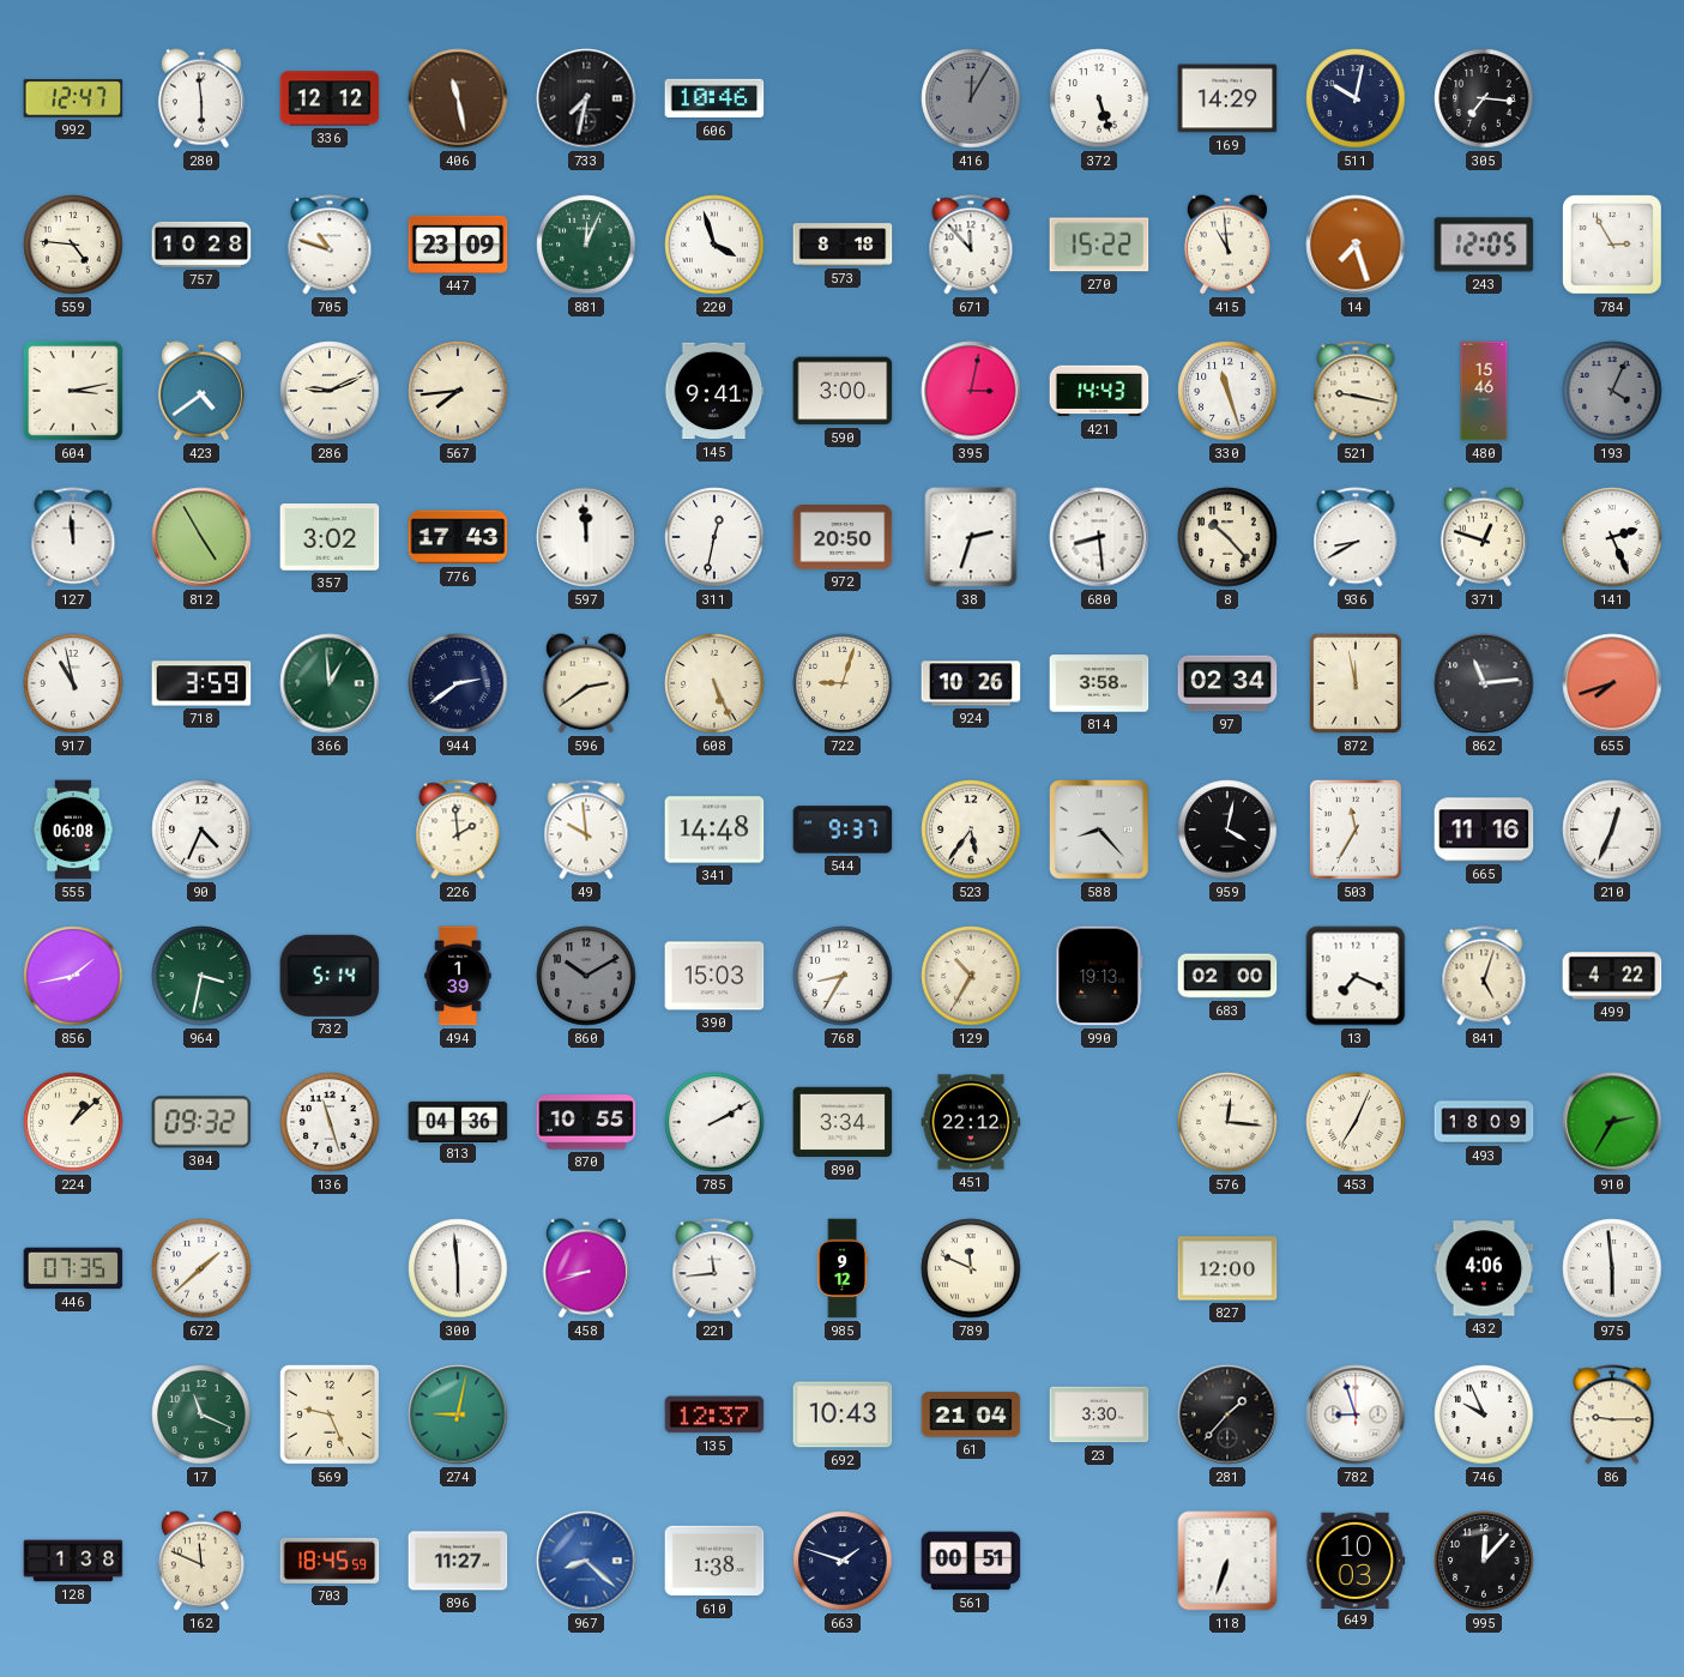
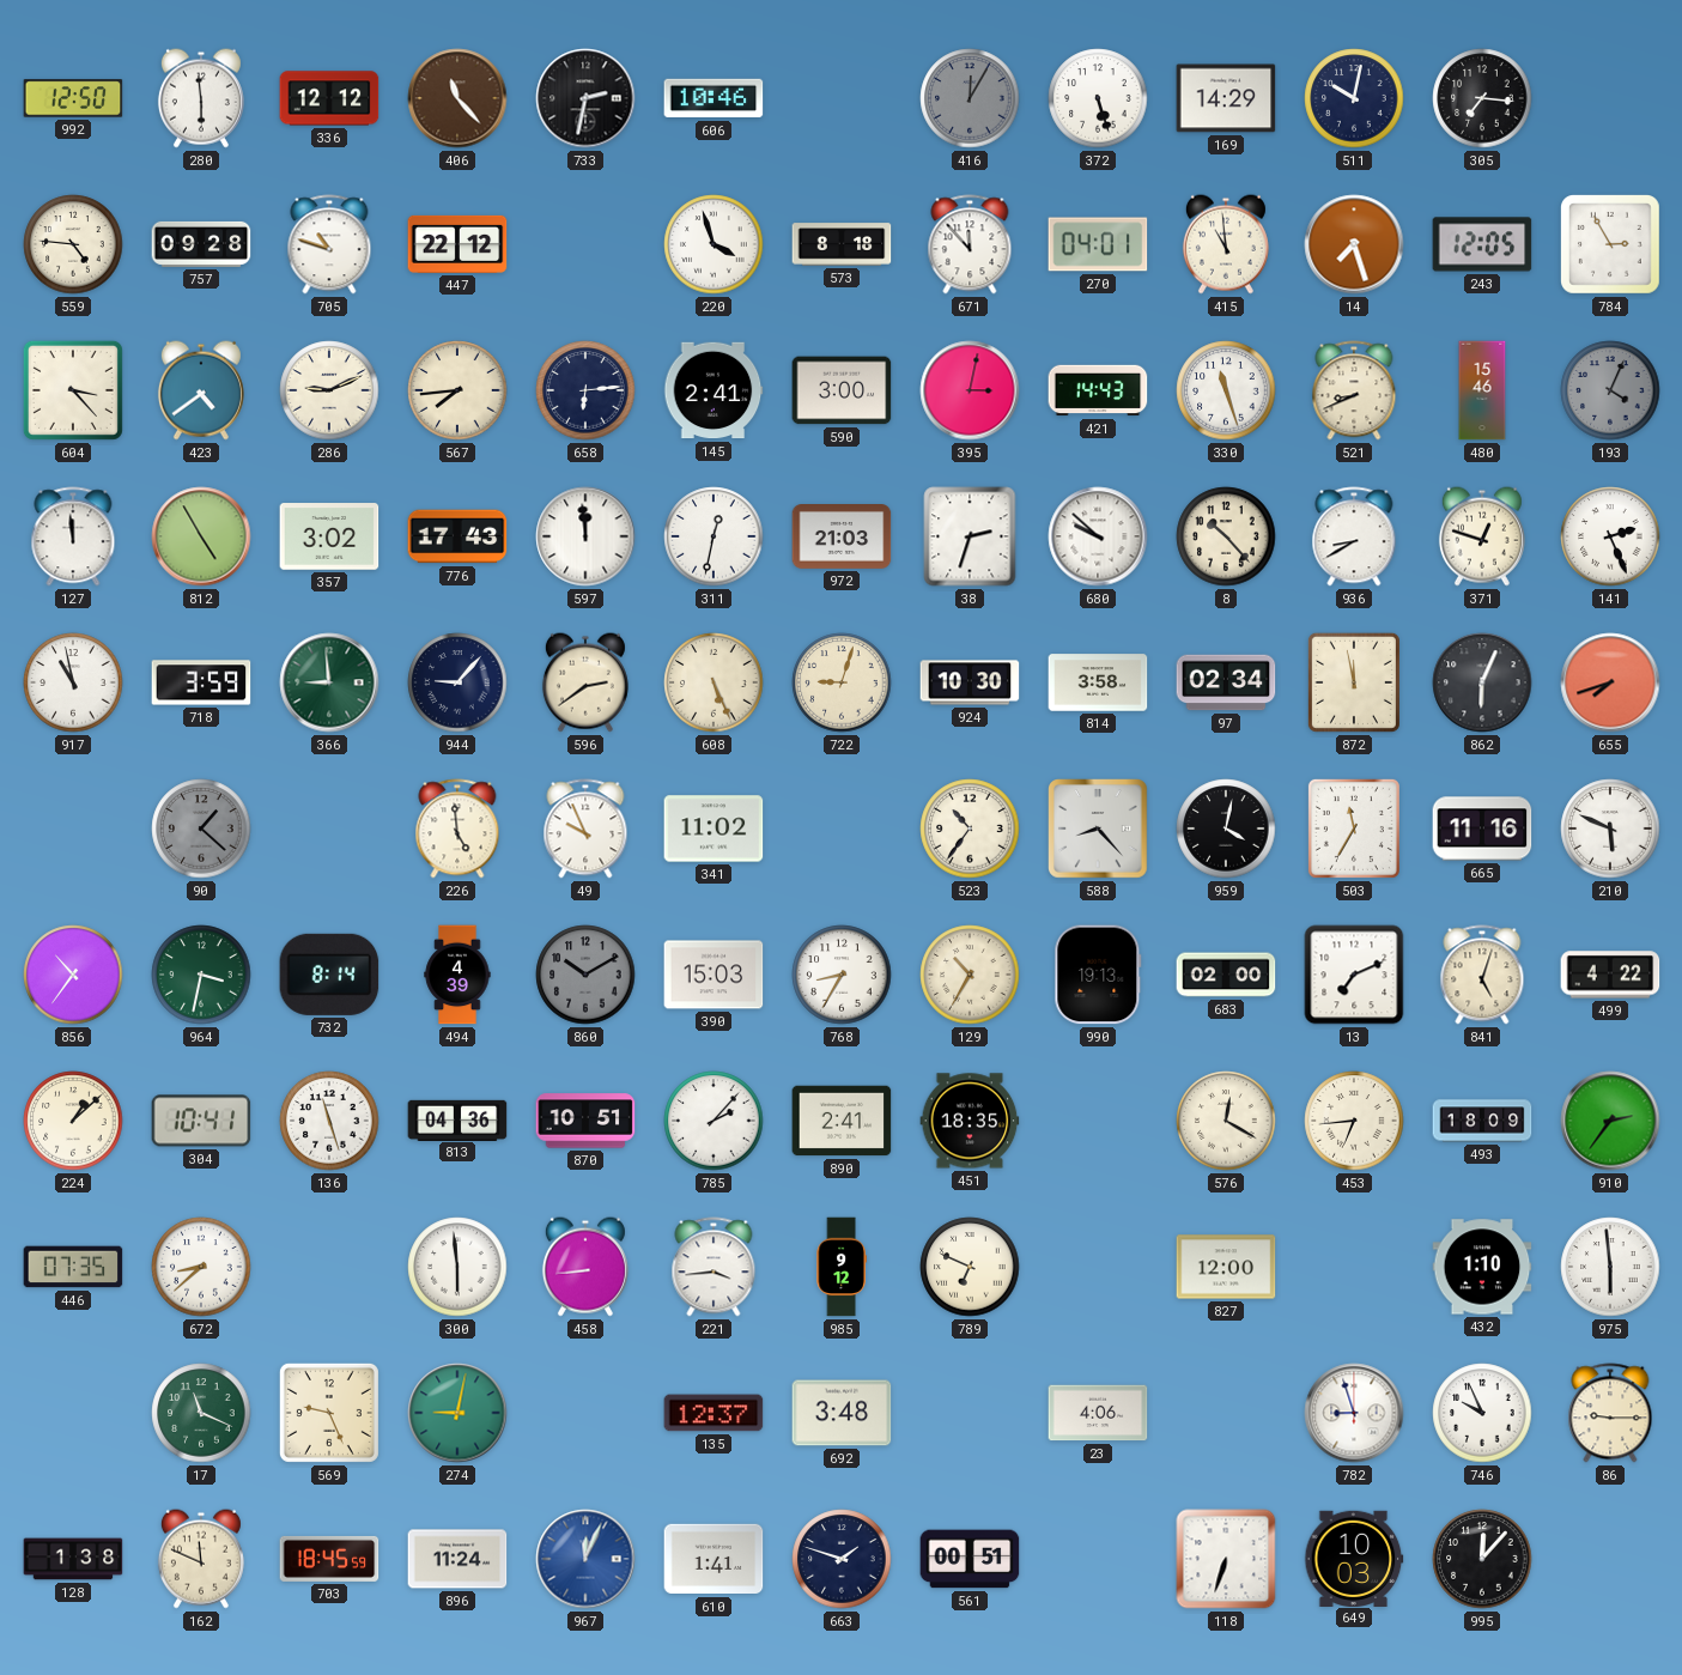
992: 12:47 -> 12:50
406: 11:28 -> 11:23
733: 7:32 -> 2:32
757: 10:28 -> 09:28
447: 23:09 -> 22:12
881: 12:04 -> none
270: 15:22 -> 04:01
604: 3:13 -> 3:23
658: none -> 6:14
145: 9:41 -> 2:41
521: 9:17 -> 8:41
972: 20:50 -> 21:03
680: 8:29 -> 9:52
366: 12:59 -> 8:59
944: 2:39 -> 9:07
924: 10:26 -> 10:30
862: 11:14 -> 6:04
555: 06:08 -> none
90: 4:34 -> 1:22
90 dial: white -> grey
226: 1:59 -> 4:59
49: 9:59 -> 9:56
341: 14:48 -> 11:02
544: 9:37 -> none
523: 5:36 -> 10:36
210: 12:34 -> 5:49
856: 1:43 -> 10:36
732: 5:14 -> 8:14
494: 1:39 -> 4:39
13: 7:19 -> 7:11
304: 09:32 -> 10:41
870: 10:55 -> 10:51
785: 2:10 -> 2:07
890: 3:34 -> 2:41
451: 22:12 -> 18:35
576: 12:16 -> 12:20
453: 7:04 -> 6:44
910: 2:35 -> 2:36
672: 1:38 -> 8:38
458: 8:42 -> 8:44
221: 11:44 -> 3:44
789: 11:49 -> 6:49
432: 4:06 -> 1:10
692: 10:43 -> 3:48
61: 21:04 -> none
23: 3:30 -> 4:06
281: 1:37 -> none
896: 11:27 -> 11:24
967: 8:22 -> 12:04
610: 1:38 -> 1:41
